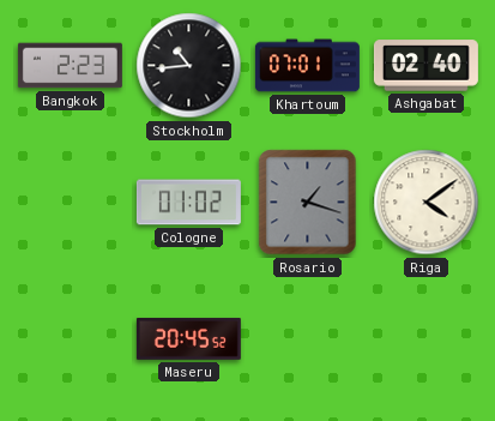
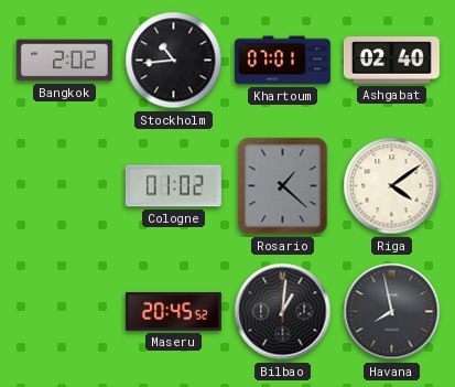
Bangkok: 2:23 -> 2:02
Rosario: 1:18 -> 1:22
Bilbao: none -> 1:01
Havana: none -> 7:58
